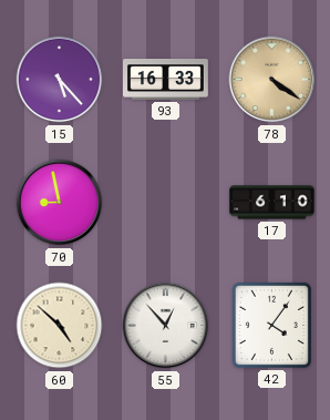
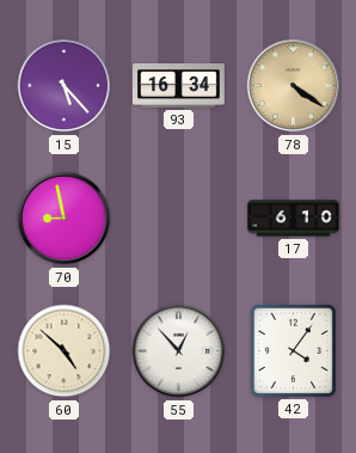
93: 16:33 -> 16:34
